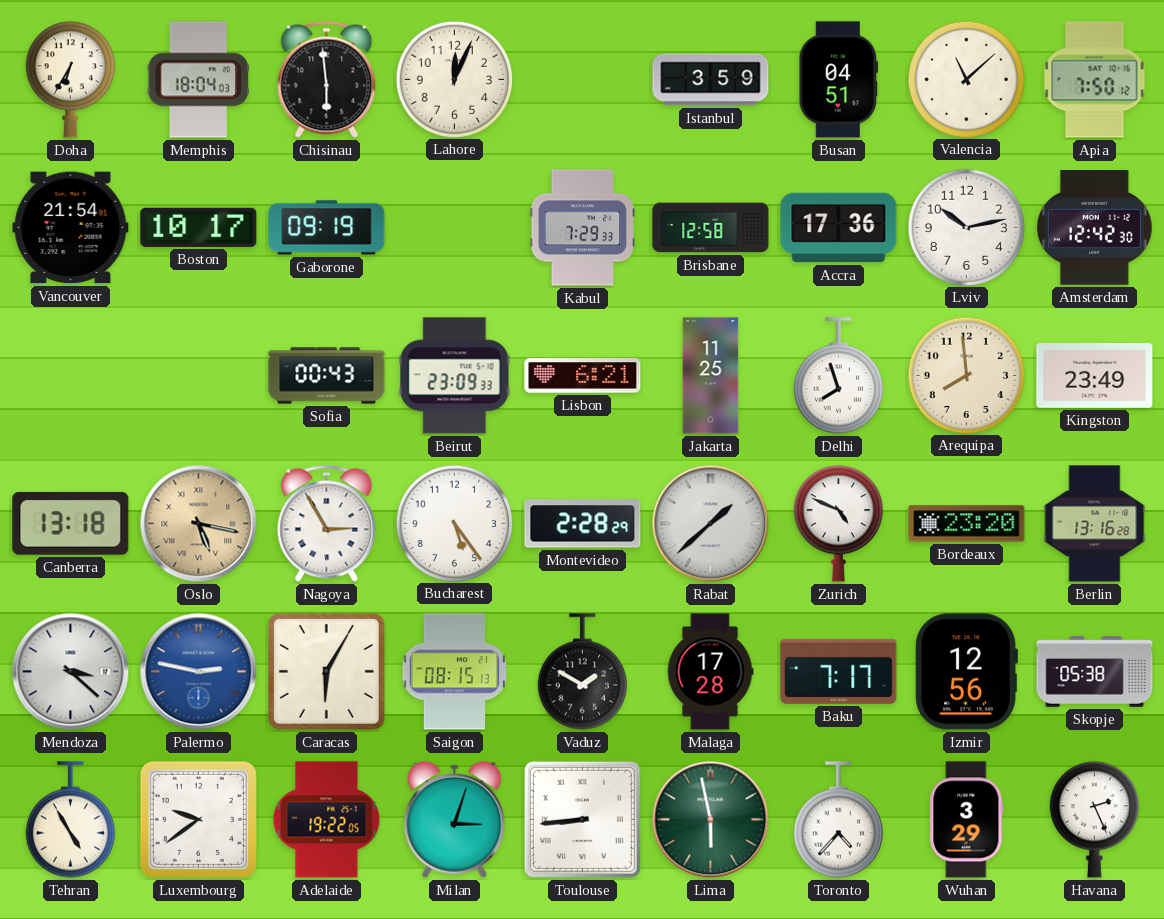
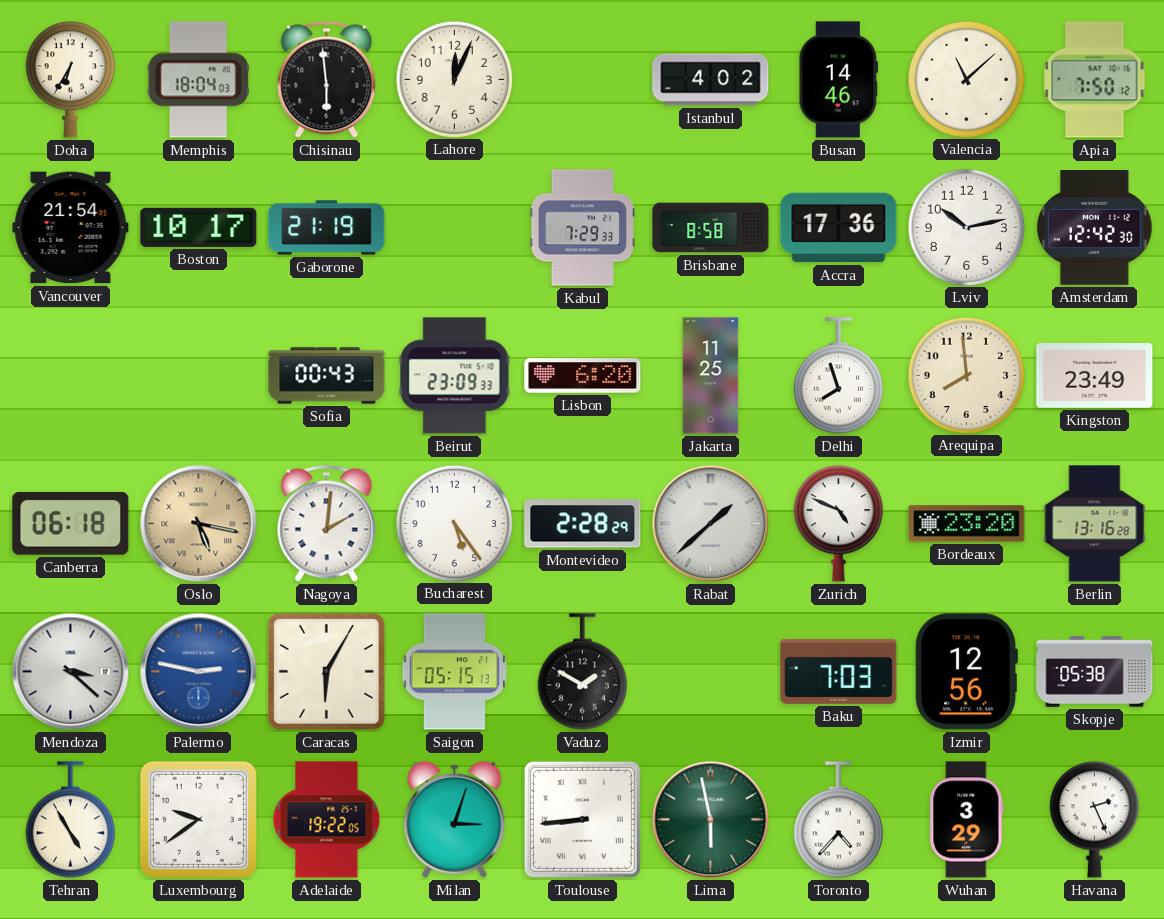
Istanbul: 3:59 -> 4:02
Busan: 04:51 -> 14:46
Gaborone: 09:19 -> 21:19
Brisbane: 12:58 -> 8:58
Lisbon: 6:21 -> 6:20
Canberra: 13:18 -> 06:18
Nagoya: 2:55 -> 2:01
Saigon: 08:15 -> 05:15
Malaga: 17:28 -> none
Baku: 7:17 -> 7:03
